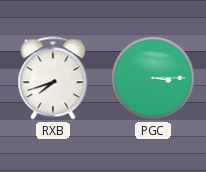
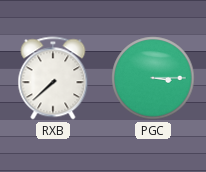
RXB: 7:42 -> 7:38
